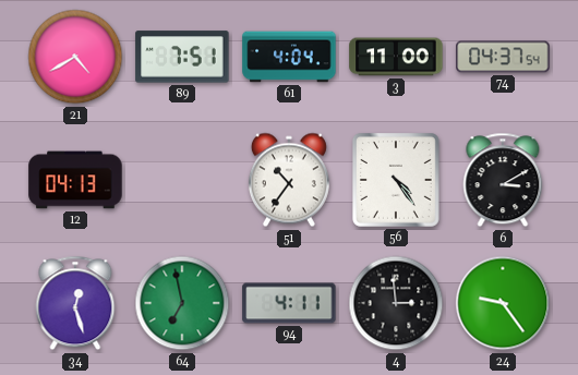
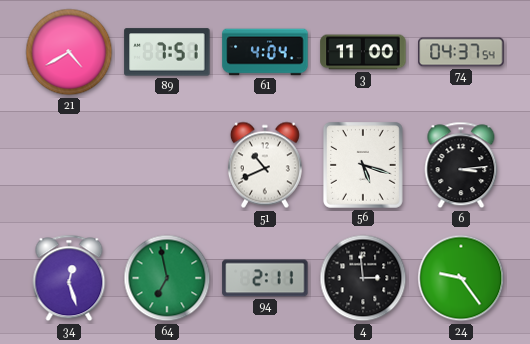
12: 04:13 -> none
51: 10:36 -> 10:41
56: 4:24 -> 5:18
6: 3:10 -> 3:14
94: 4:11 -> 2:11
